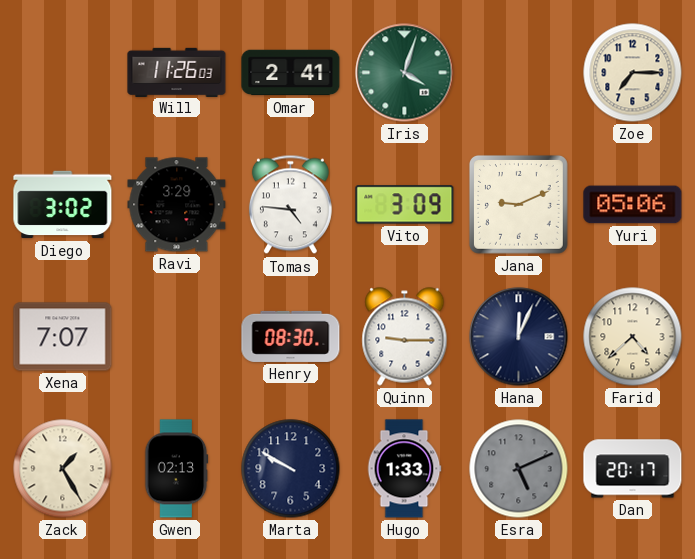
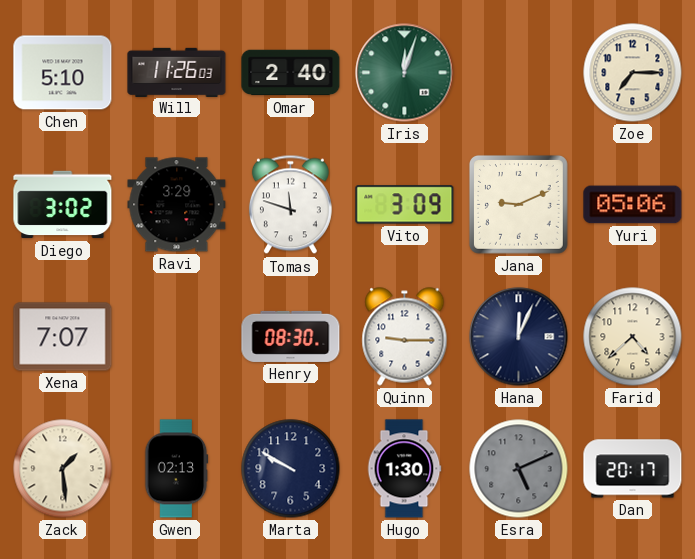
Chen: none -> 5:10
Omar: 2:41 -> 2:40
Iris: 4:03 -> 12:03
Tomas: 4:46 -> 11:48
Zack: 1:25 -> 1:29
Hugo: 1:33 -> 1:30
